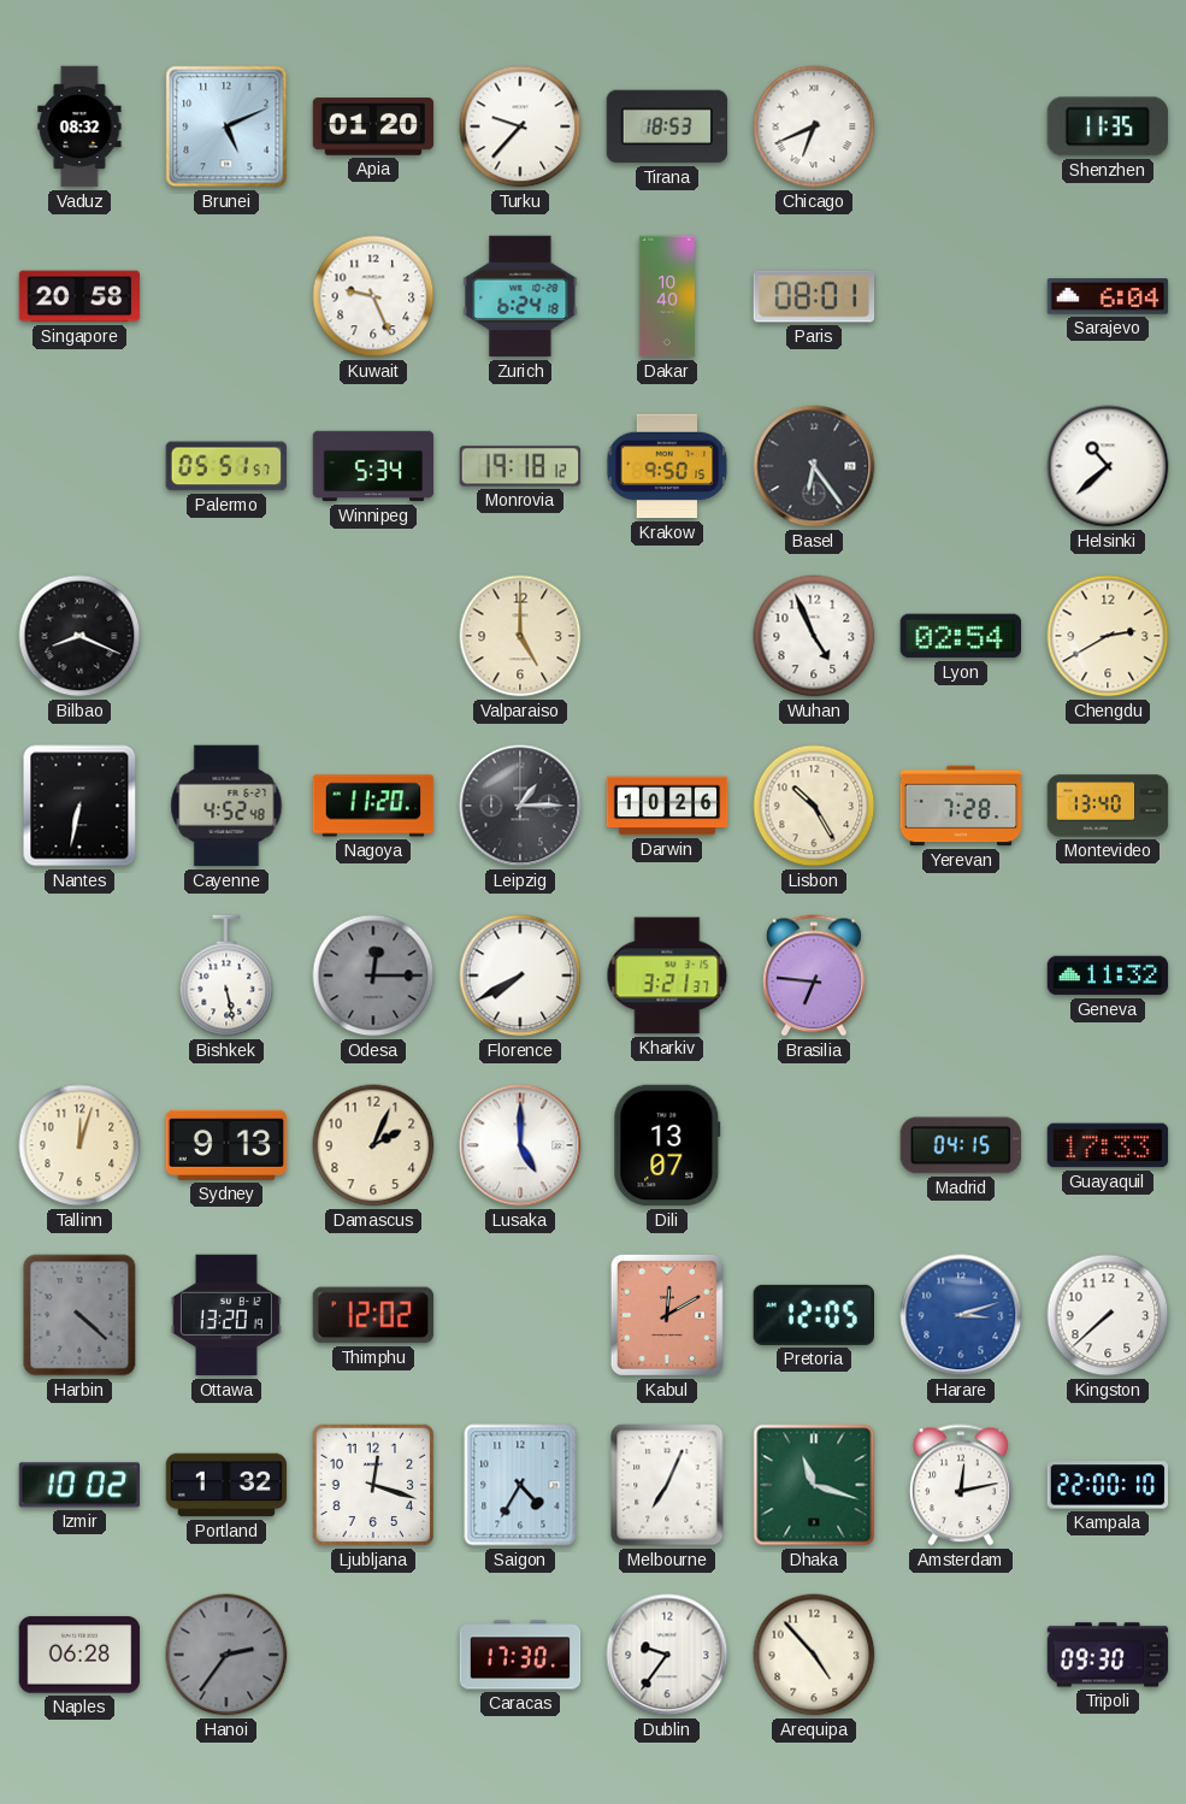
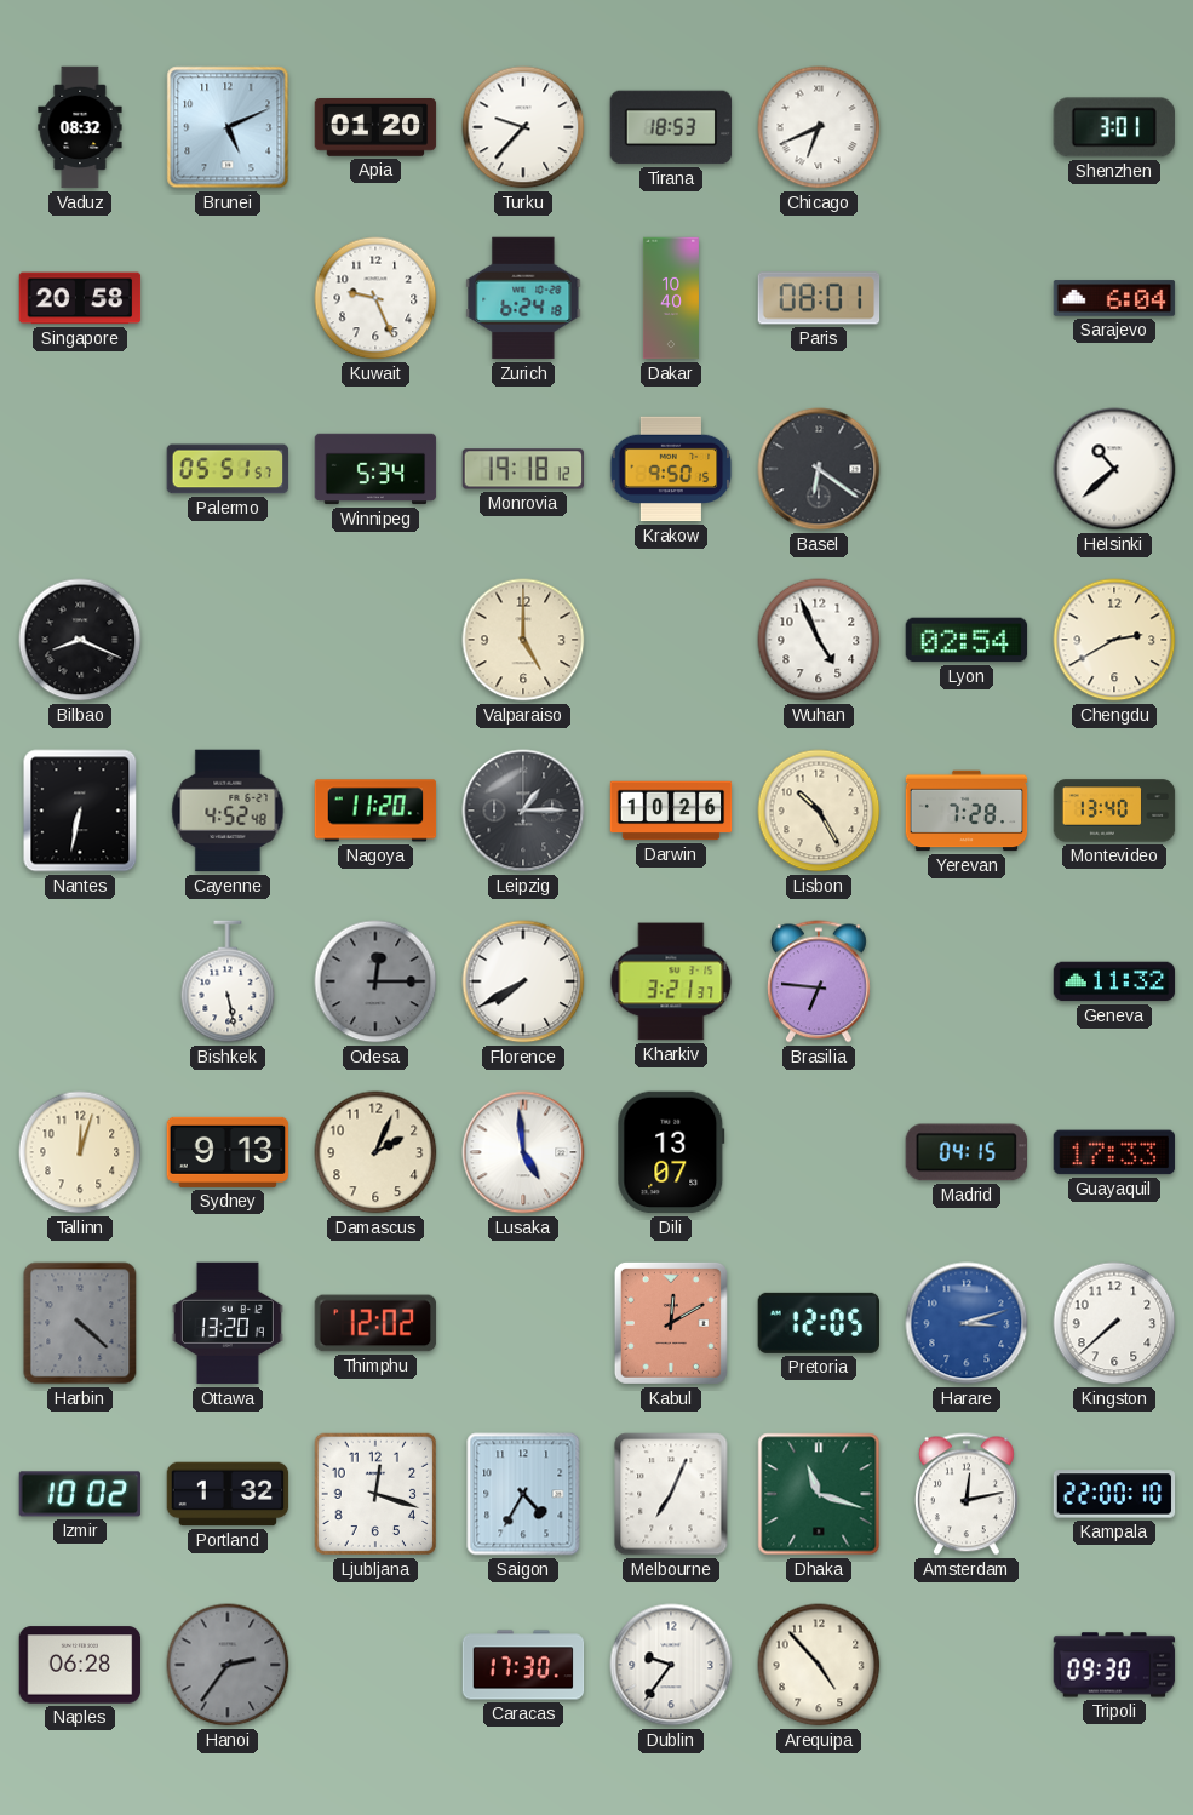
Shenzhen: 11:35 -> 3:01
Basel: 6:24 -> 6:21
Lusaka: 5:00 -> 4:59
